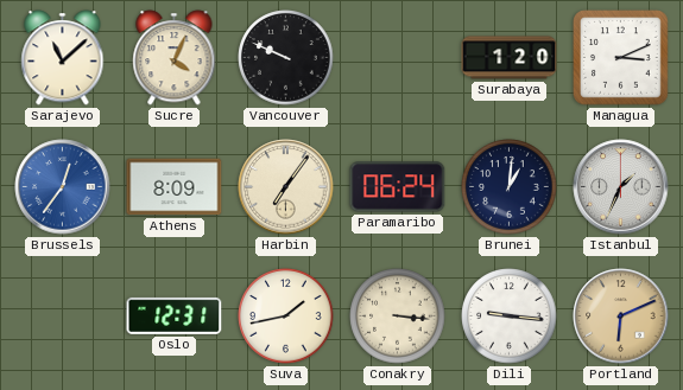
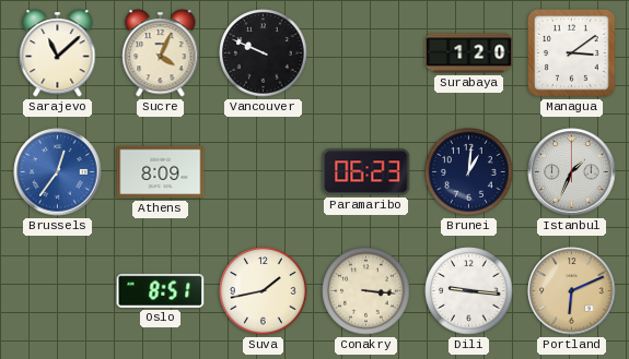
Managua: 3:11 -> 3:09
Harbin: 7:06 -> none
Paramaribo: 06:24 -> 06:23
Oslo: 12:31 -> 8:51
